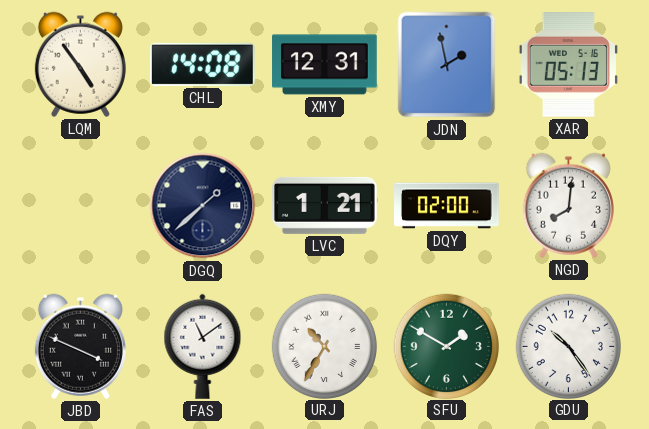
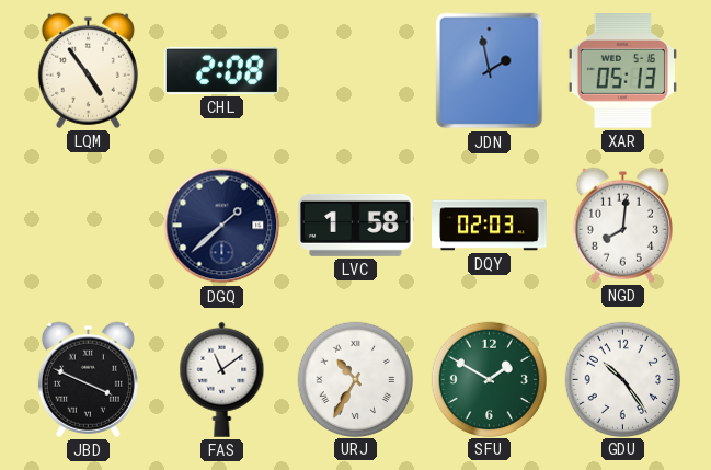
CHL: 14:08 -> 2:08
XMY: 12:31 -> none
LVC: 1:21 -> 1:58
DQY: 02:00 -> 02:03
